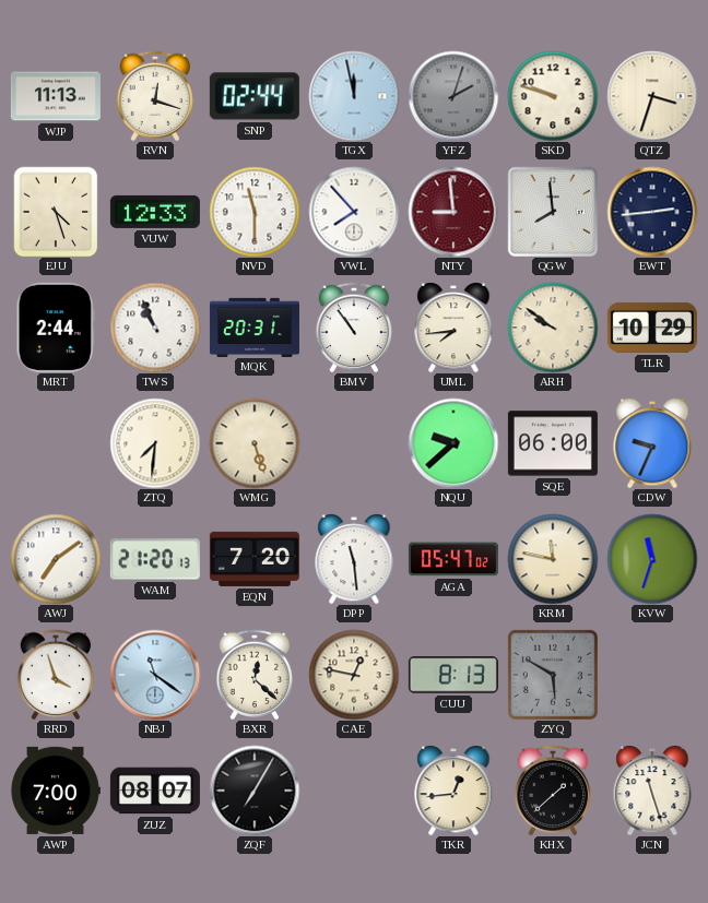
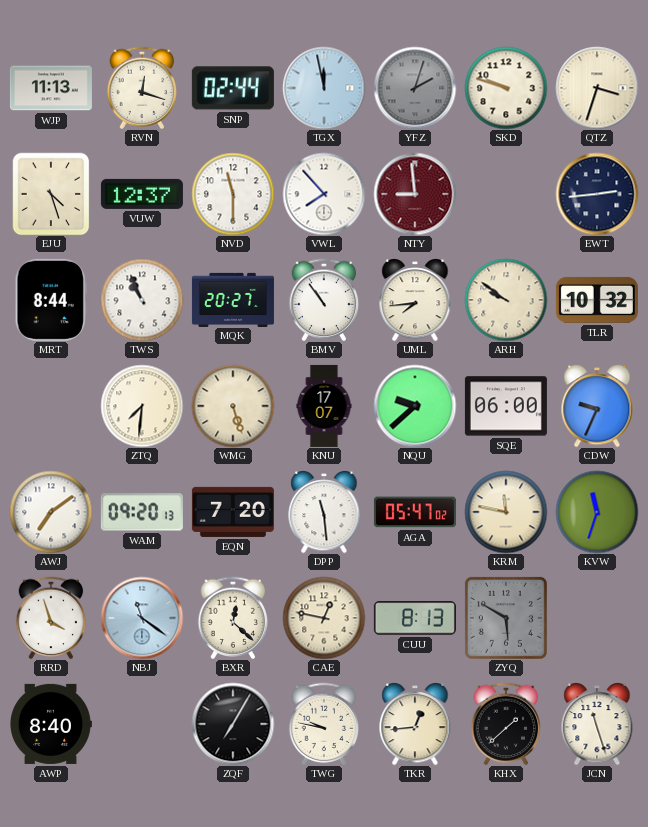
VUW: 12:33 -> 12:37
QGW: 7:59 -> none
MRT: 2:44 -> 8:44
MQK: 20:31 -> 20:27
TLR: 10:29 -> 10:32
KNU: none -> 17:07
WAM: 21:20 -> 09:20
AWP: 7:00 -> 8:40
ZUZ: 08:07 -> none
TWG: none -> 9:47
